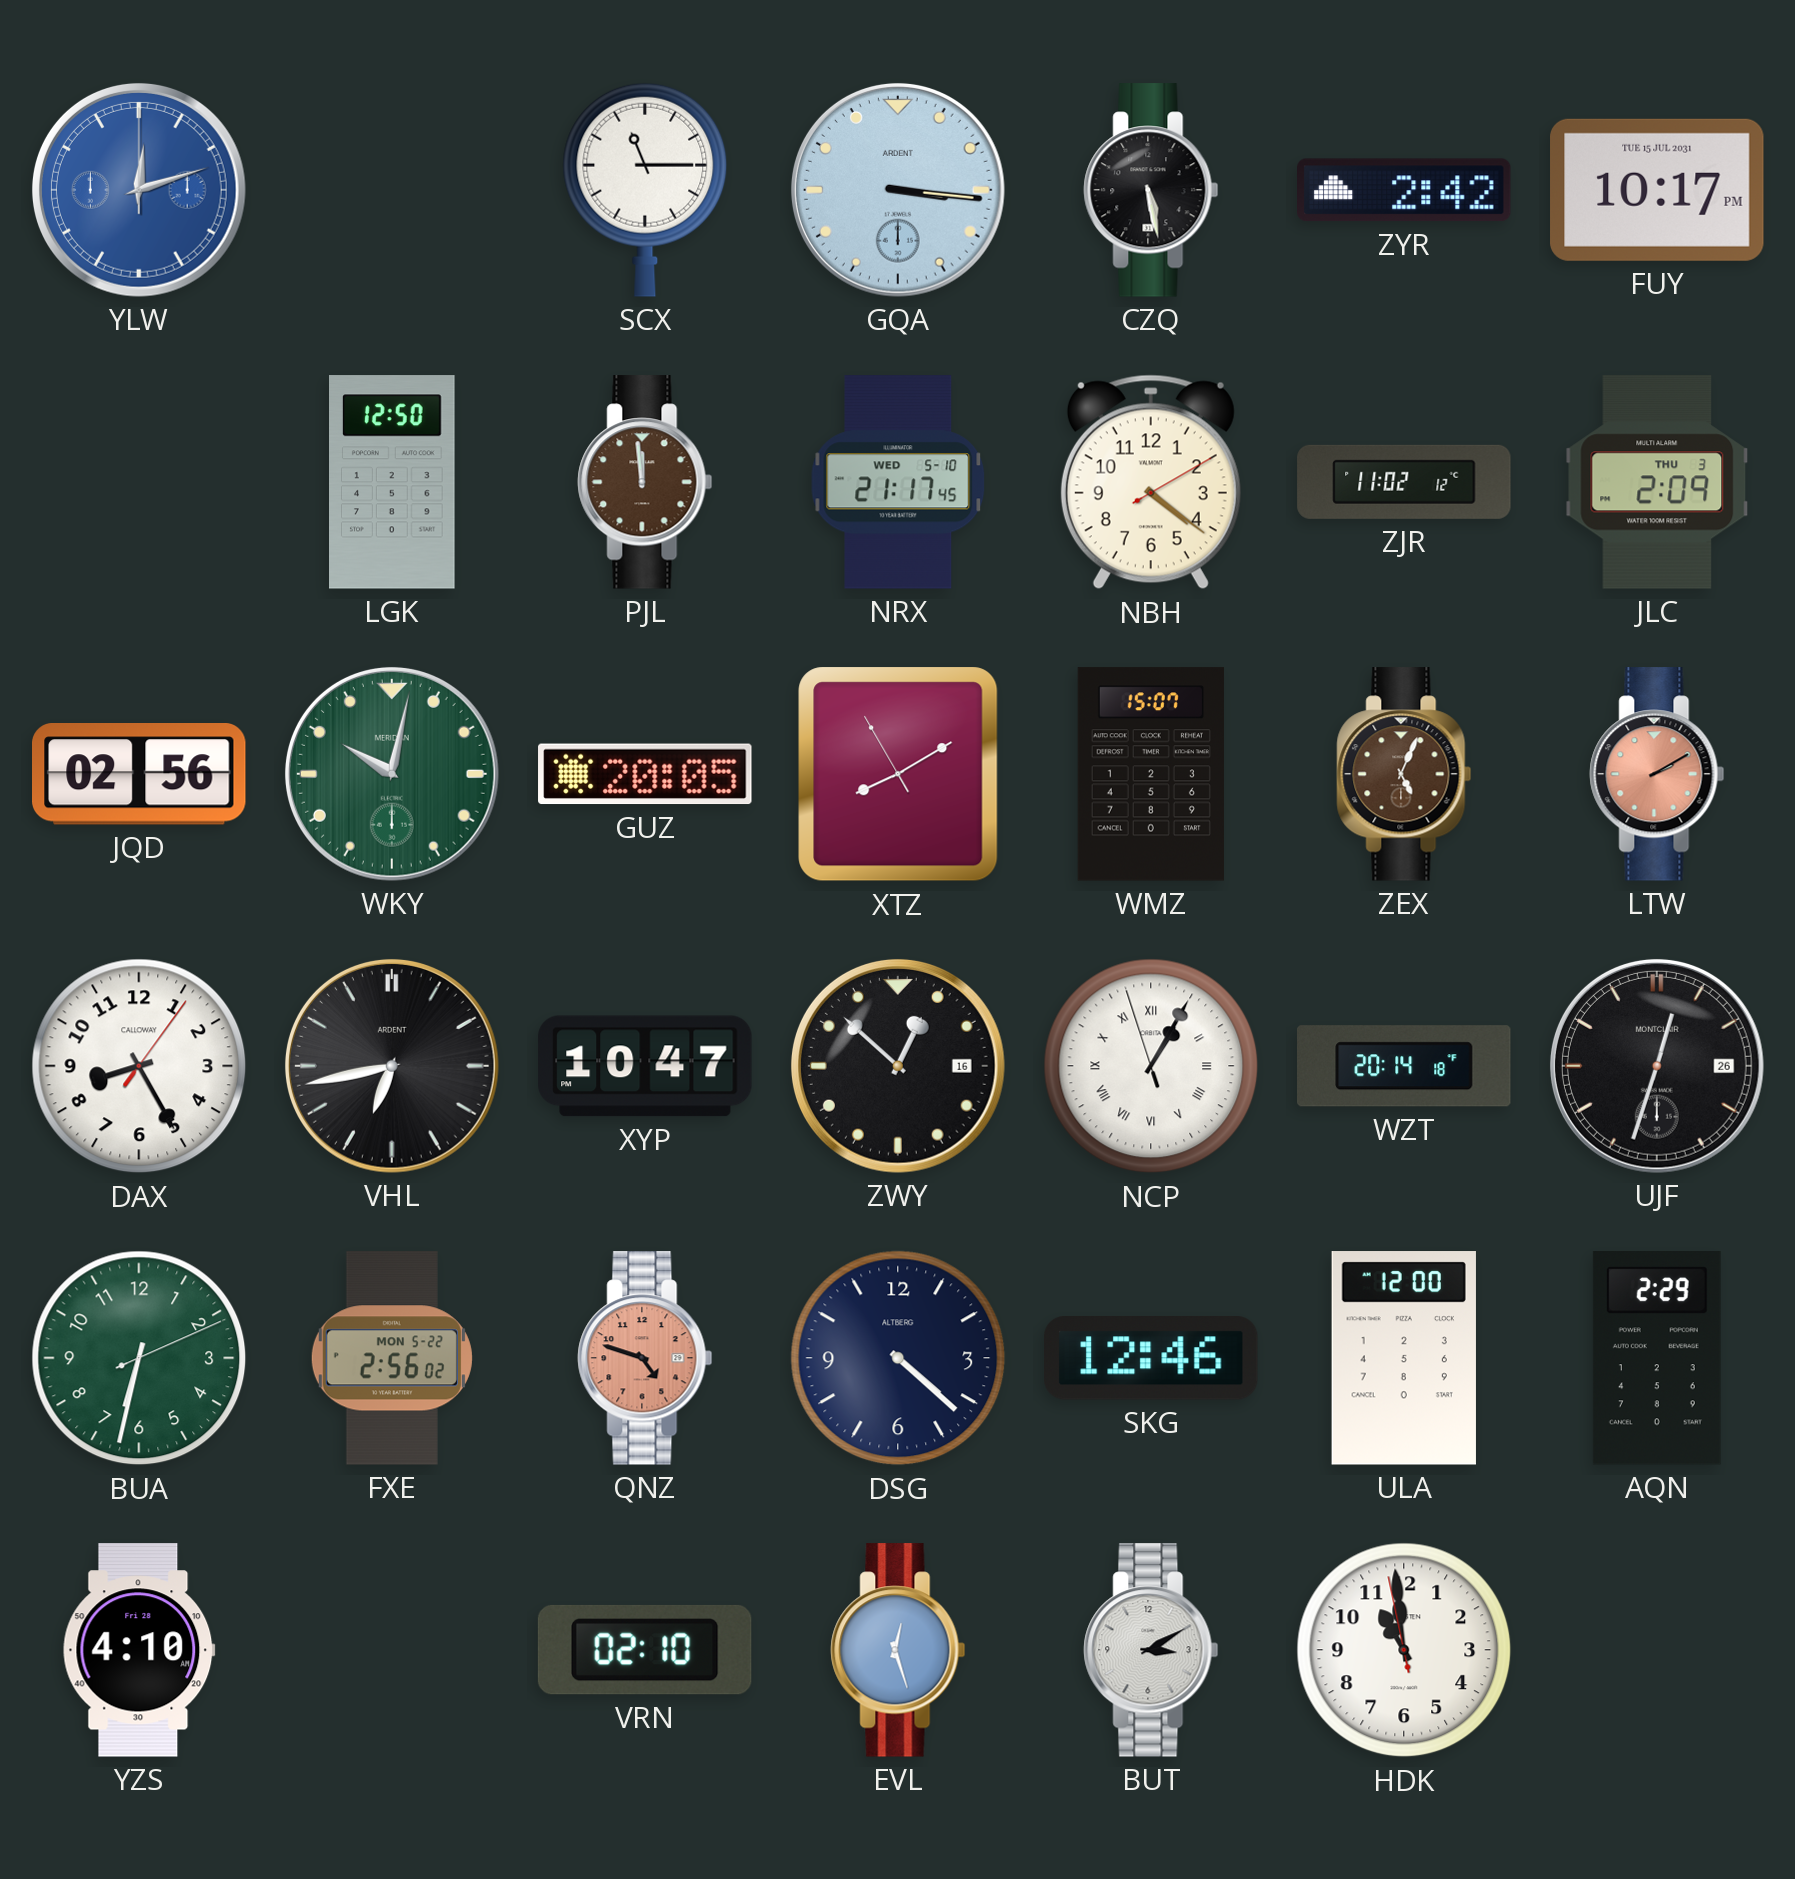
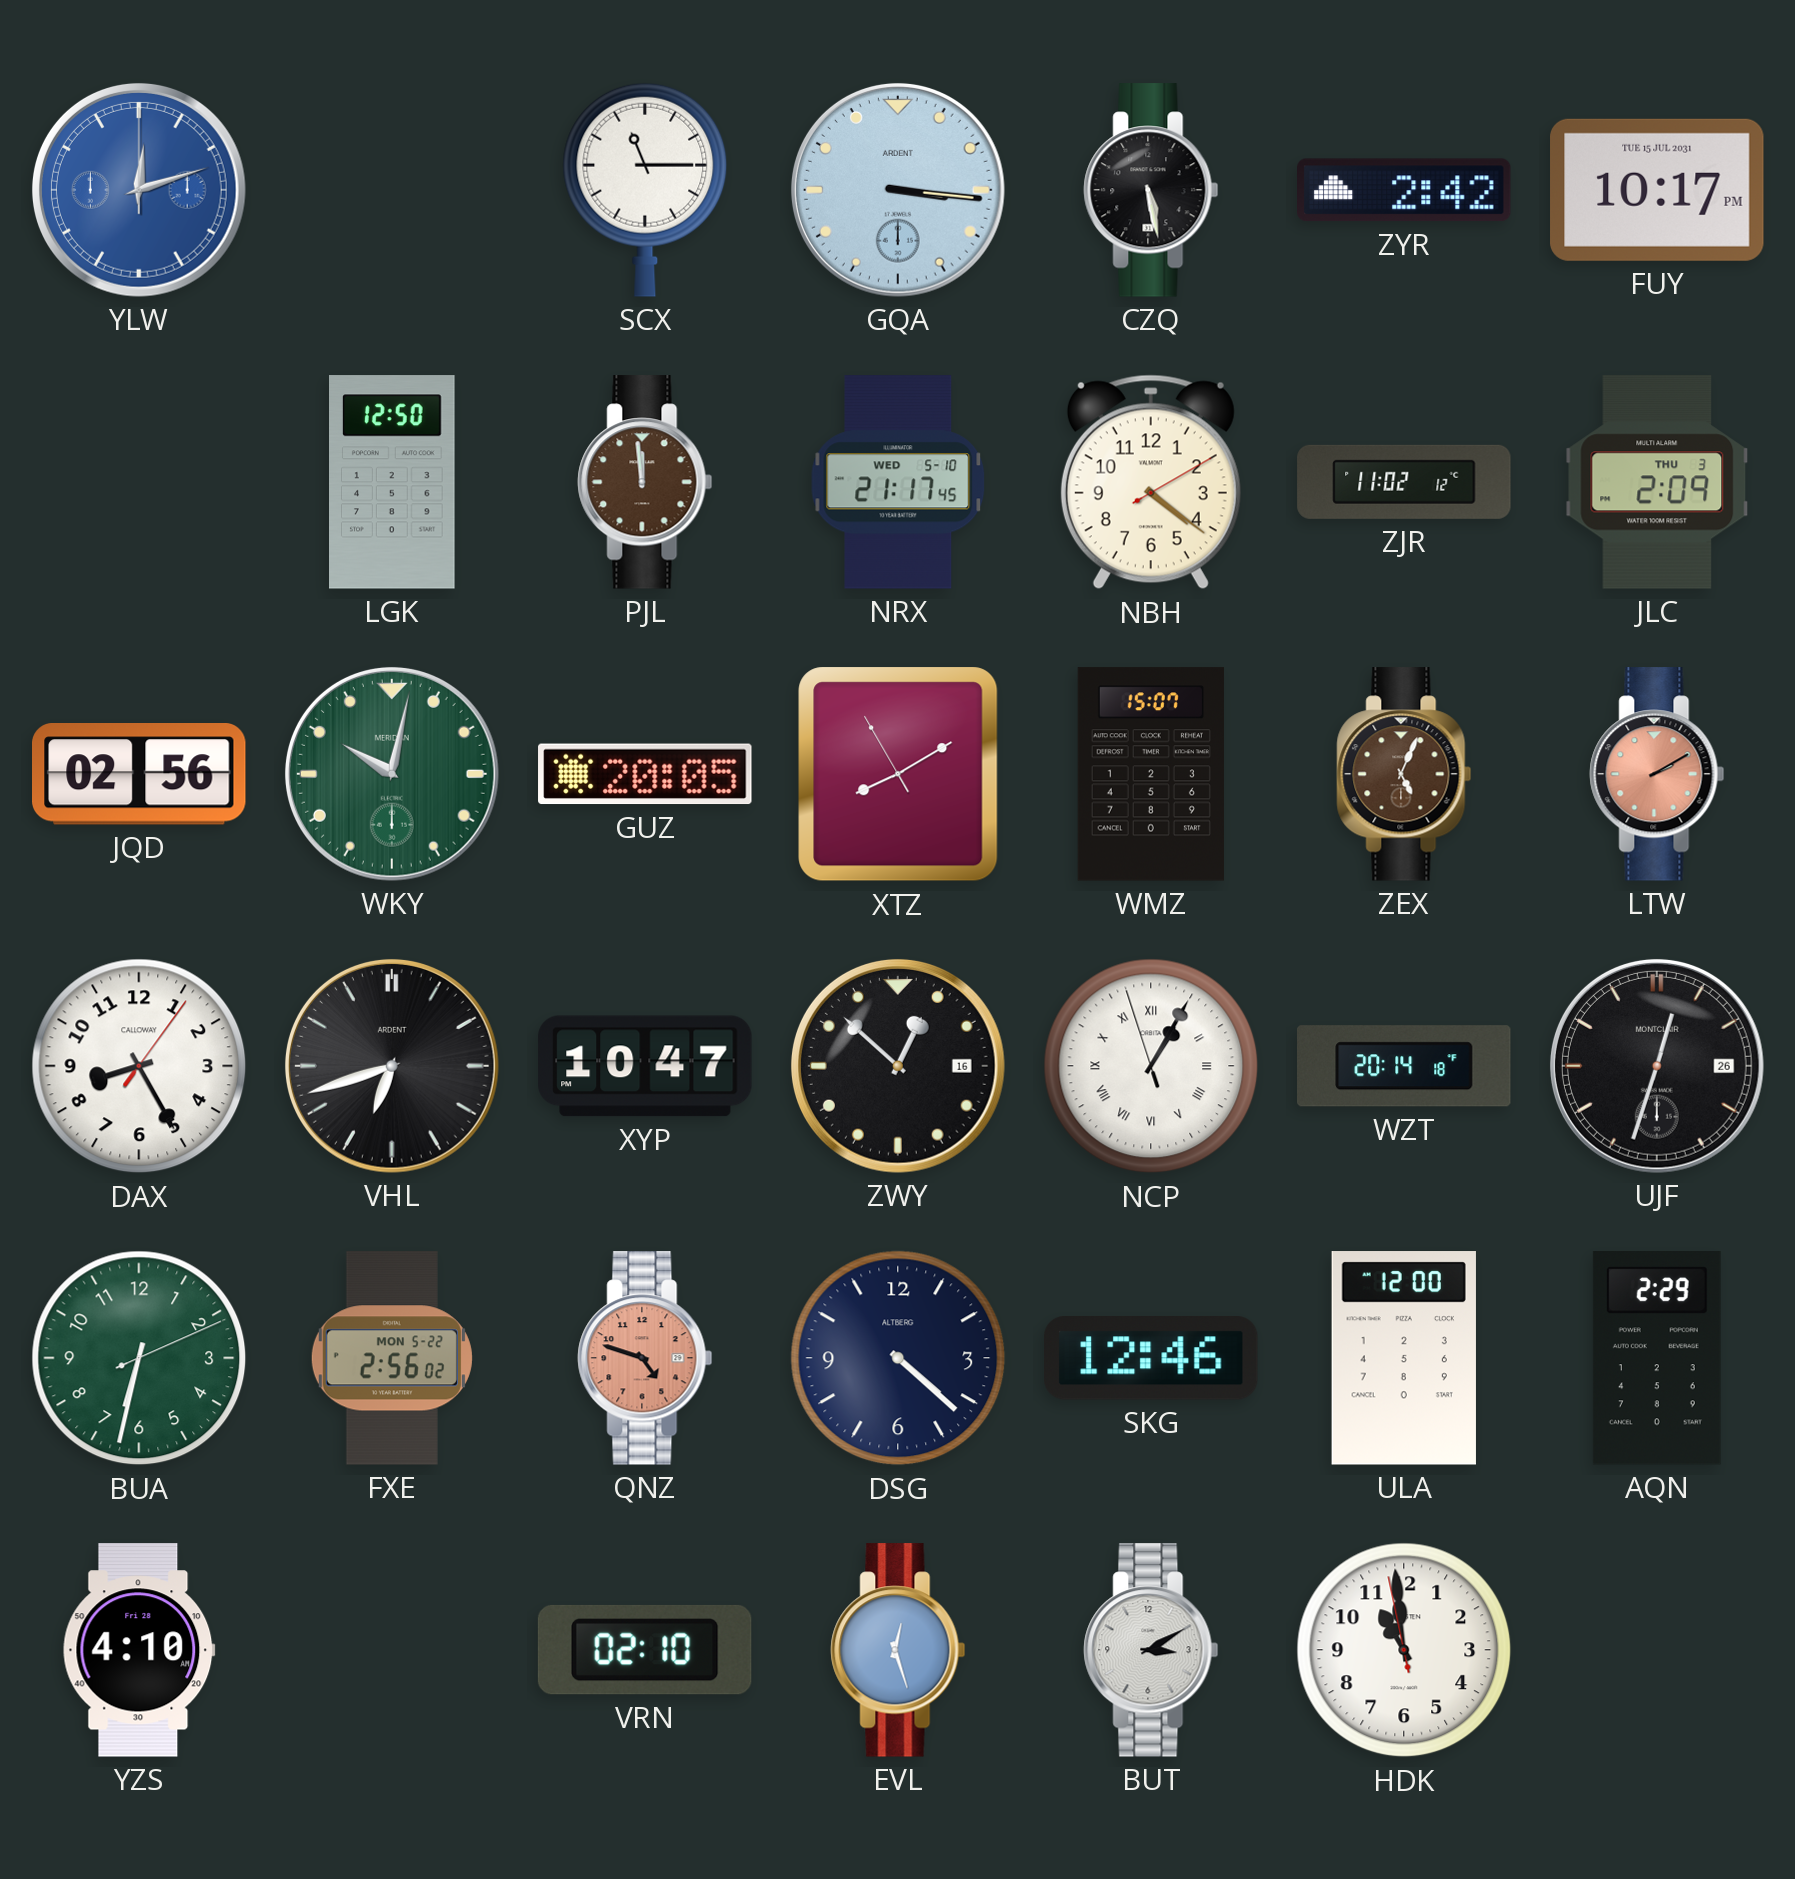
VHL: 6:43 -> 6:42
